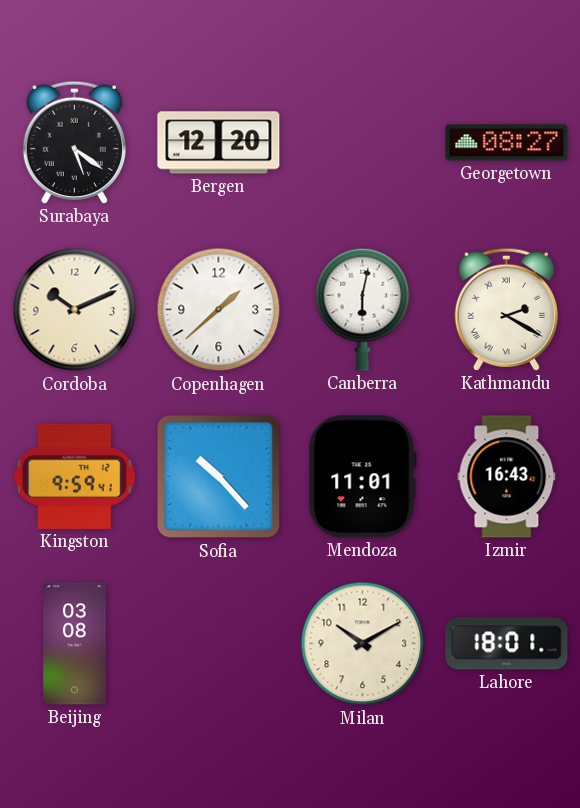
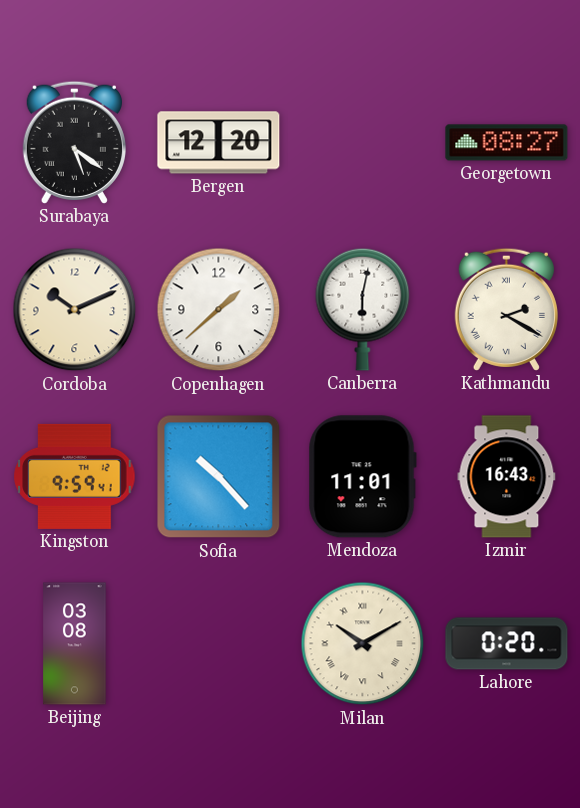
Milan numerals: Arabic -> Roman
Lahore: 18:01 -> 0:20
